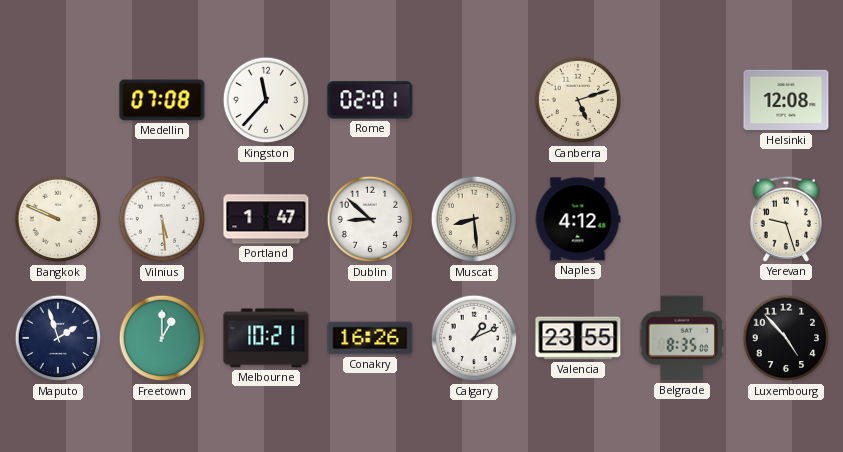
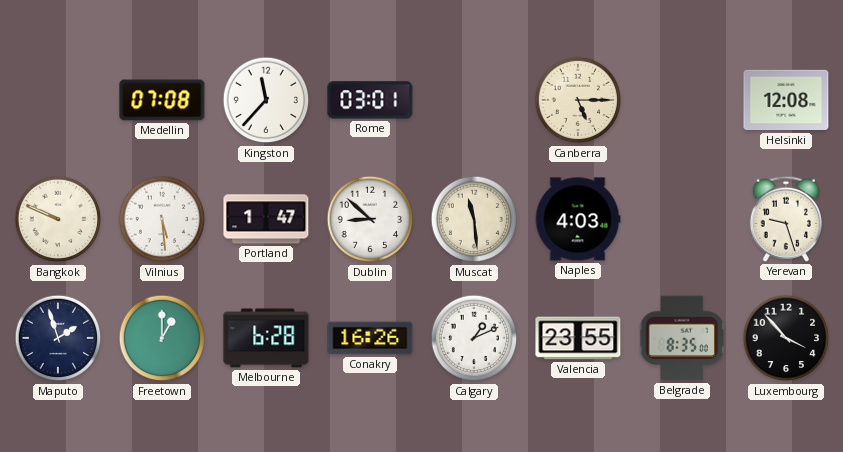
Rome: 02:01 -> 03:01
Canberra: 5:12 -> 5:15
Muscat: 8:29 -> 11:29
Naples: 4:12 -> 4:03
Melbourne: 10:21 -> 6:28
Luxembourg: 4:53 -> 3:53
